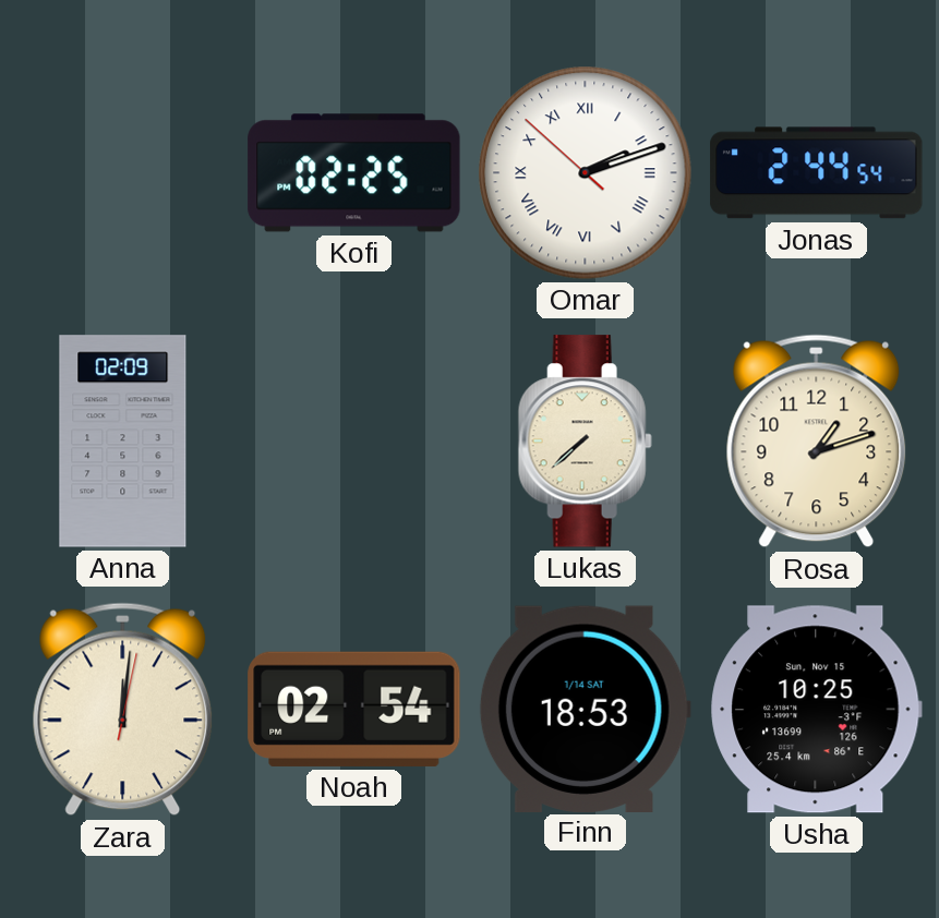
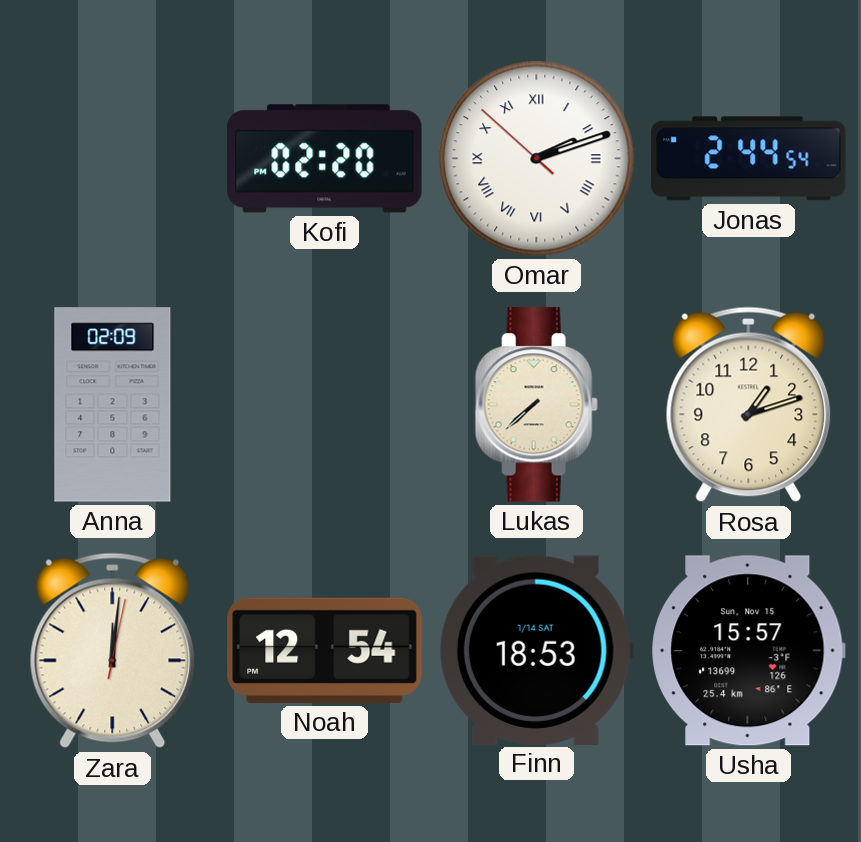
Kofi: 02:25 -> 02:20
Noah: 02:54 -> 12:54
Usha: 10:25 -> 15:57
